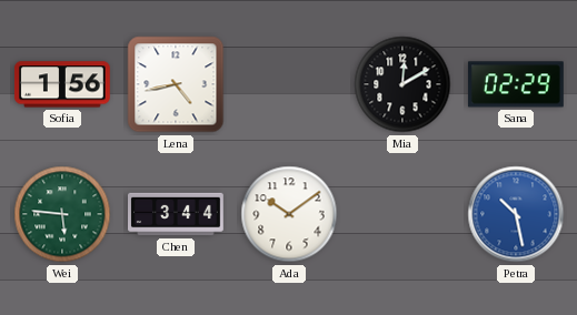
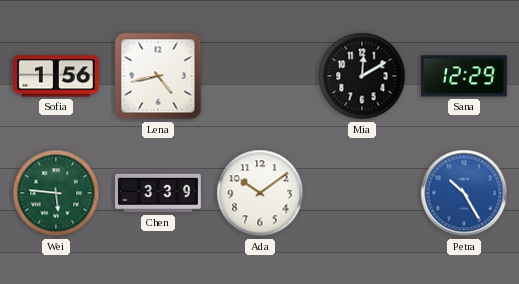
Sana: 02:29 -> 12:29
Chen: 3:44 -> 3:39
Petra: 10:28 -> 10:25
